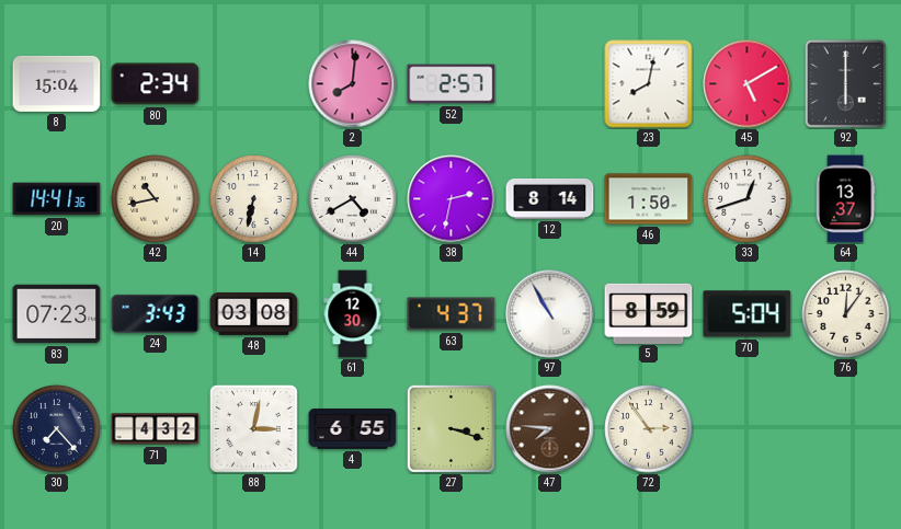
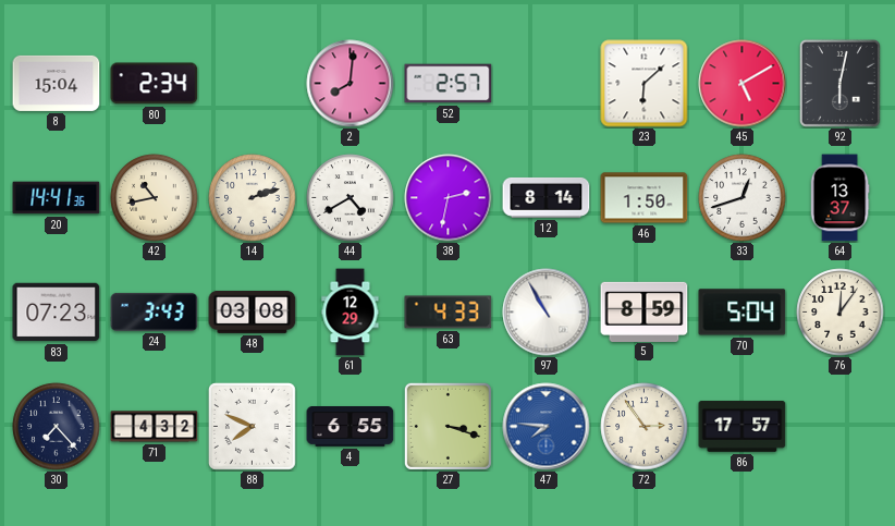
23: 8:02 -> 6:08
92: 6:00 -> 6:02
14: 6:32 -> 2:12
61: 12:30 -> 12:29
63: 4:37 -> 4:33
88: 3:02 -> 7:49
47 dial: brown -> blue
86: none -> 17:57
